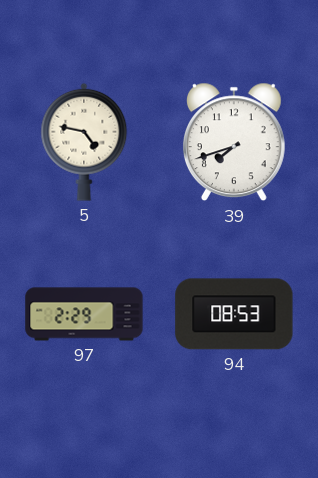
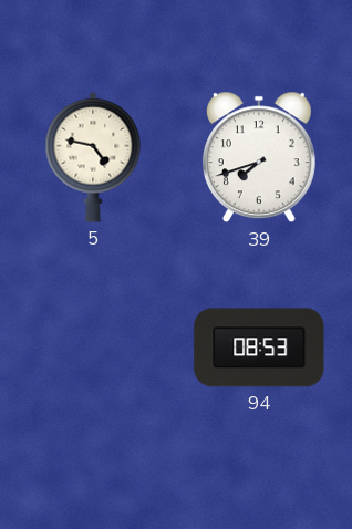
97: 2:29 -> none
